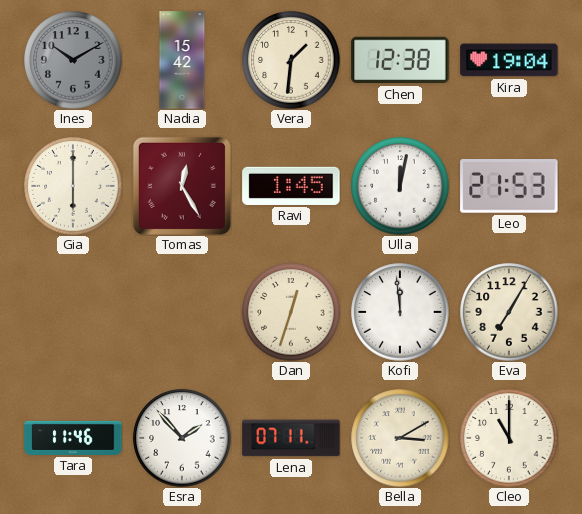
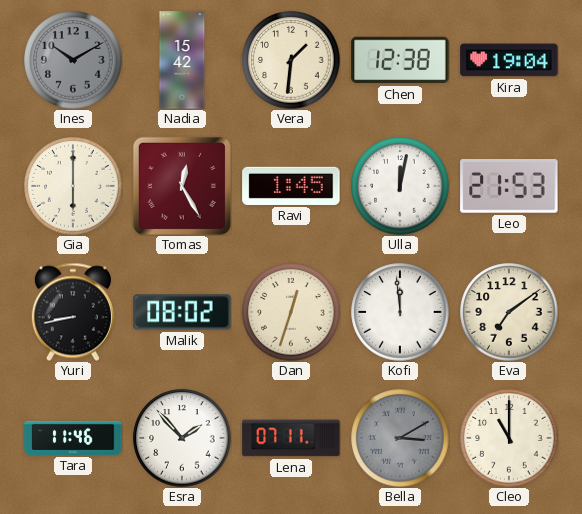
Yuri: none -> 8:43
Malik: none -> 08:02
Eva: 7:05 -> 7:09
Bella dial: cream -> grey
